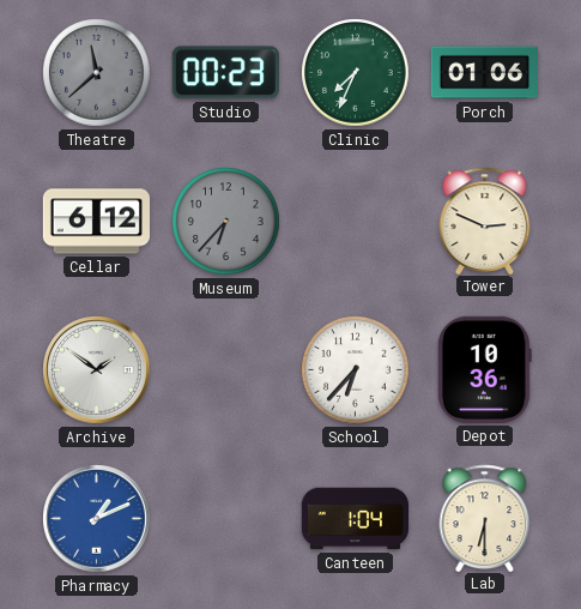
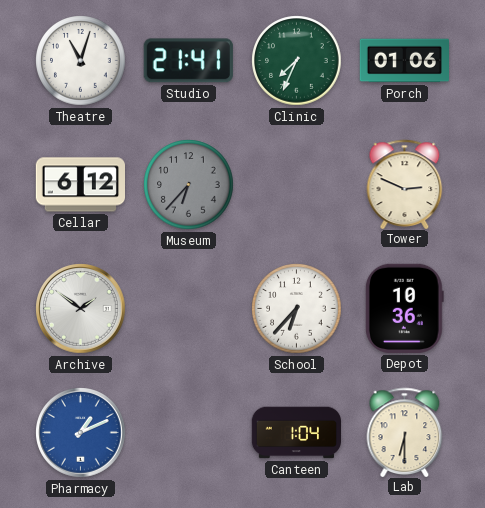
Theatre: 11:38 -> 11:03
Theatre dial: grey -> white
Studio: 00:23 -> 21:41
